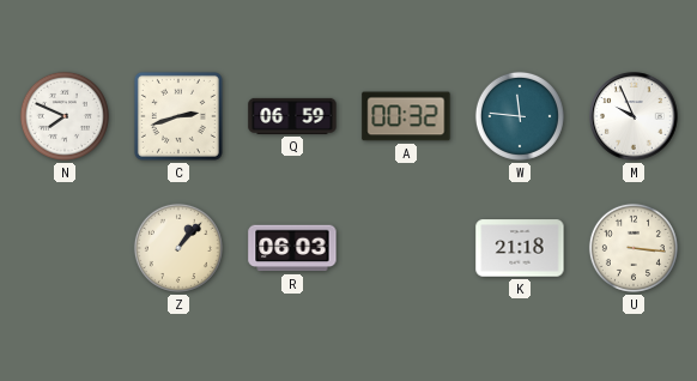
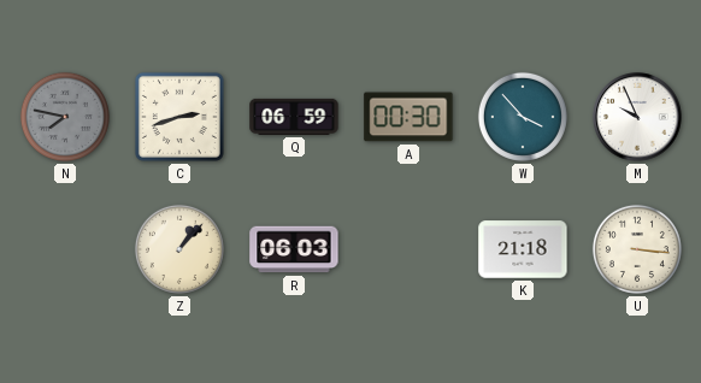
N: 7:49 -> 7:47
N dial: white -> grey
A: 00:32 -> 00:30
W: 11:46 -> 3:53
